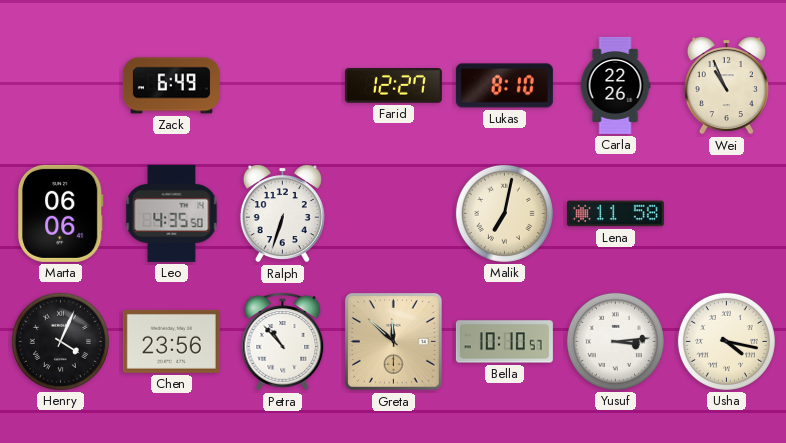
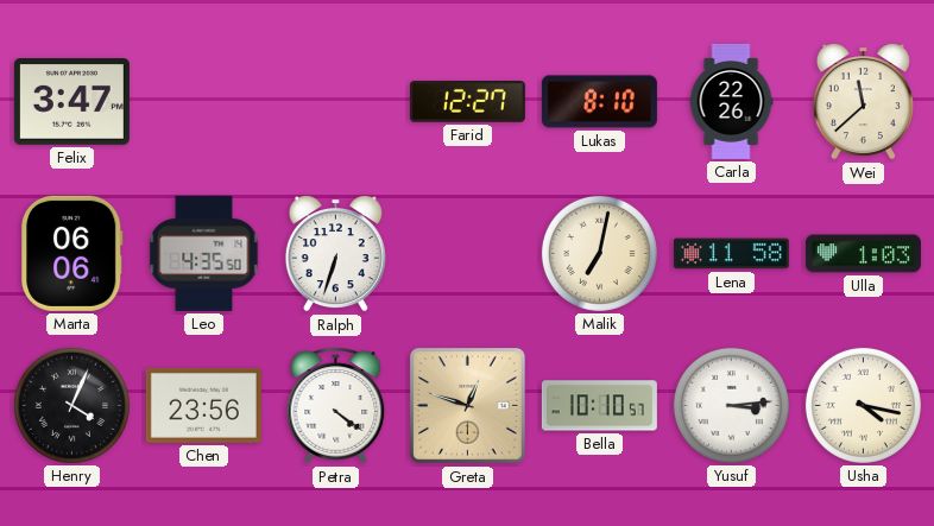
Felix: none -> 3:47
Zack: 6:49 -> none
Wei: 10:56 -> 11:38
Ulla: none -> 1:03
Petra: 10:53 -> 4:21
Greta: 11:52 -> 12:48
